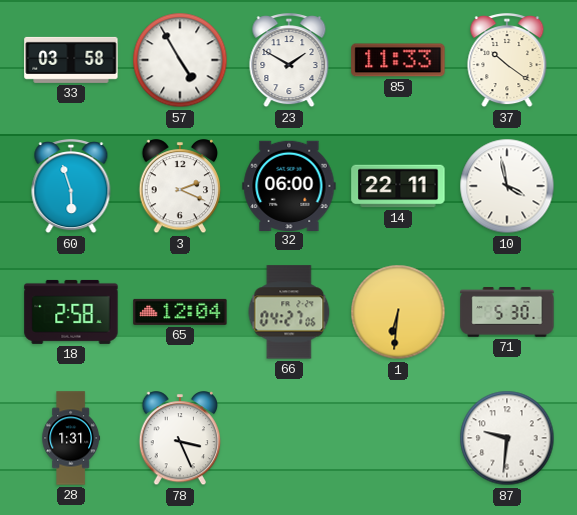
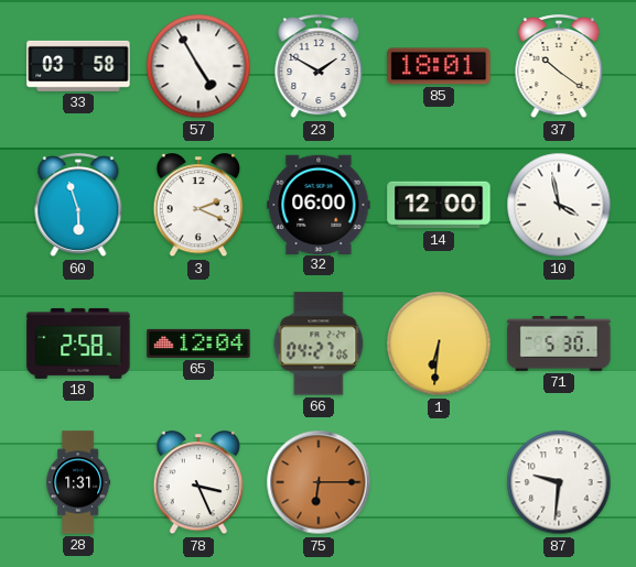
85: 11:33 -> 18:01
14: 22:11 -> 12:00
75: none -> 6:15
